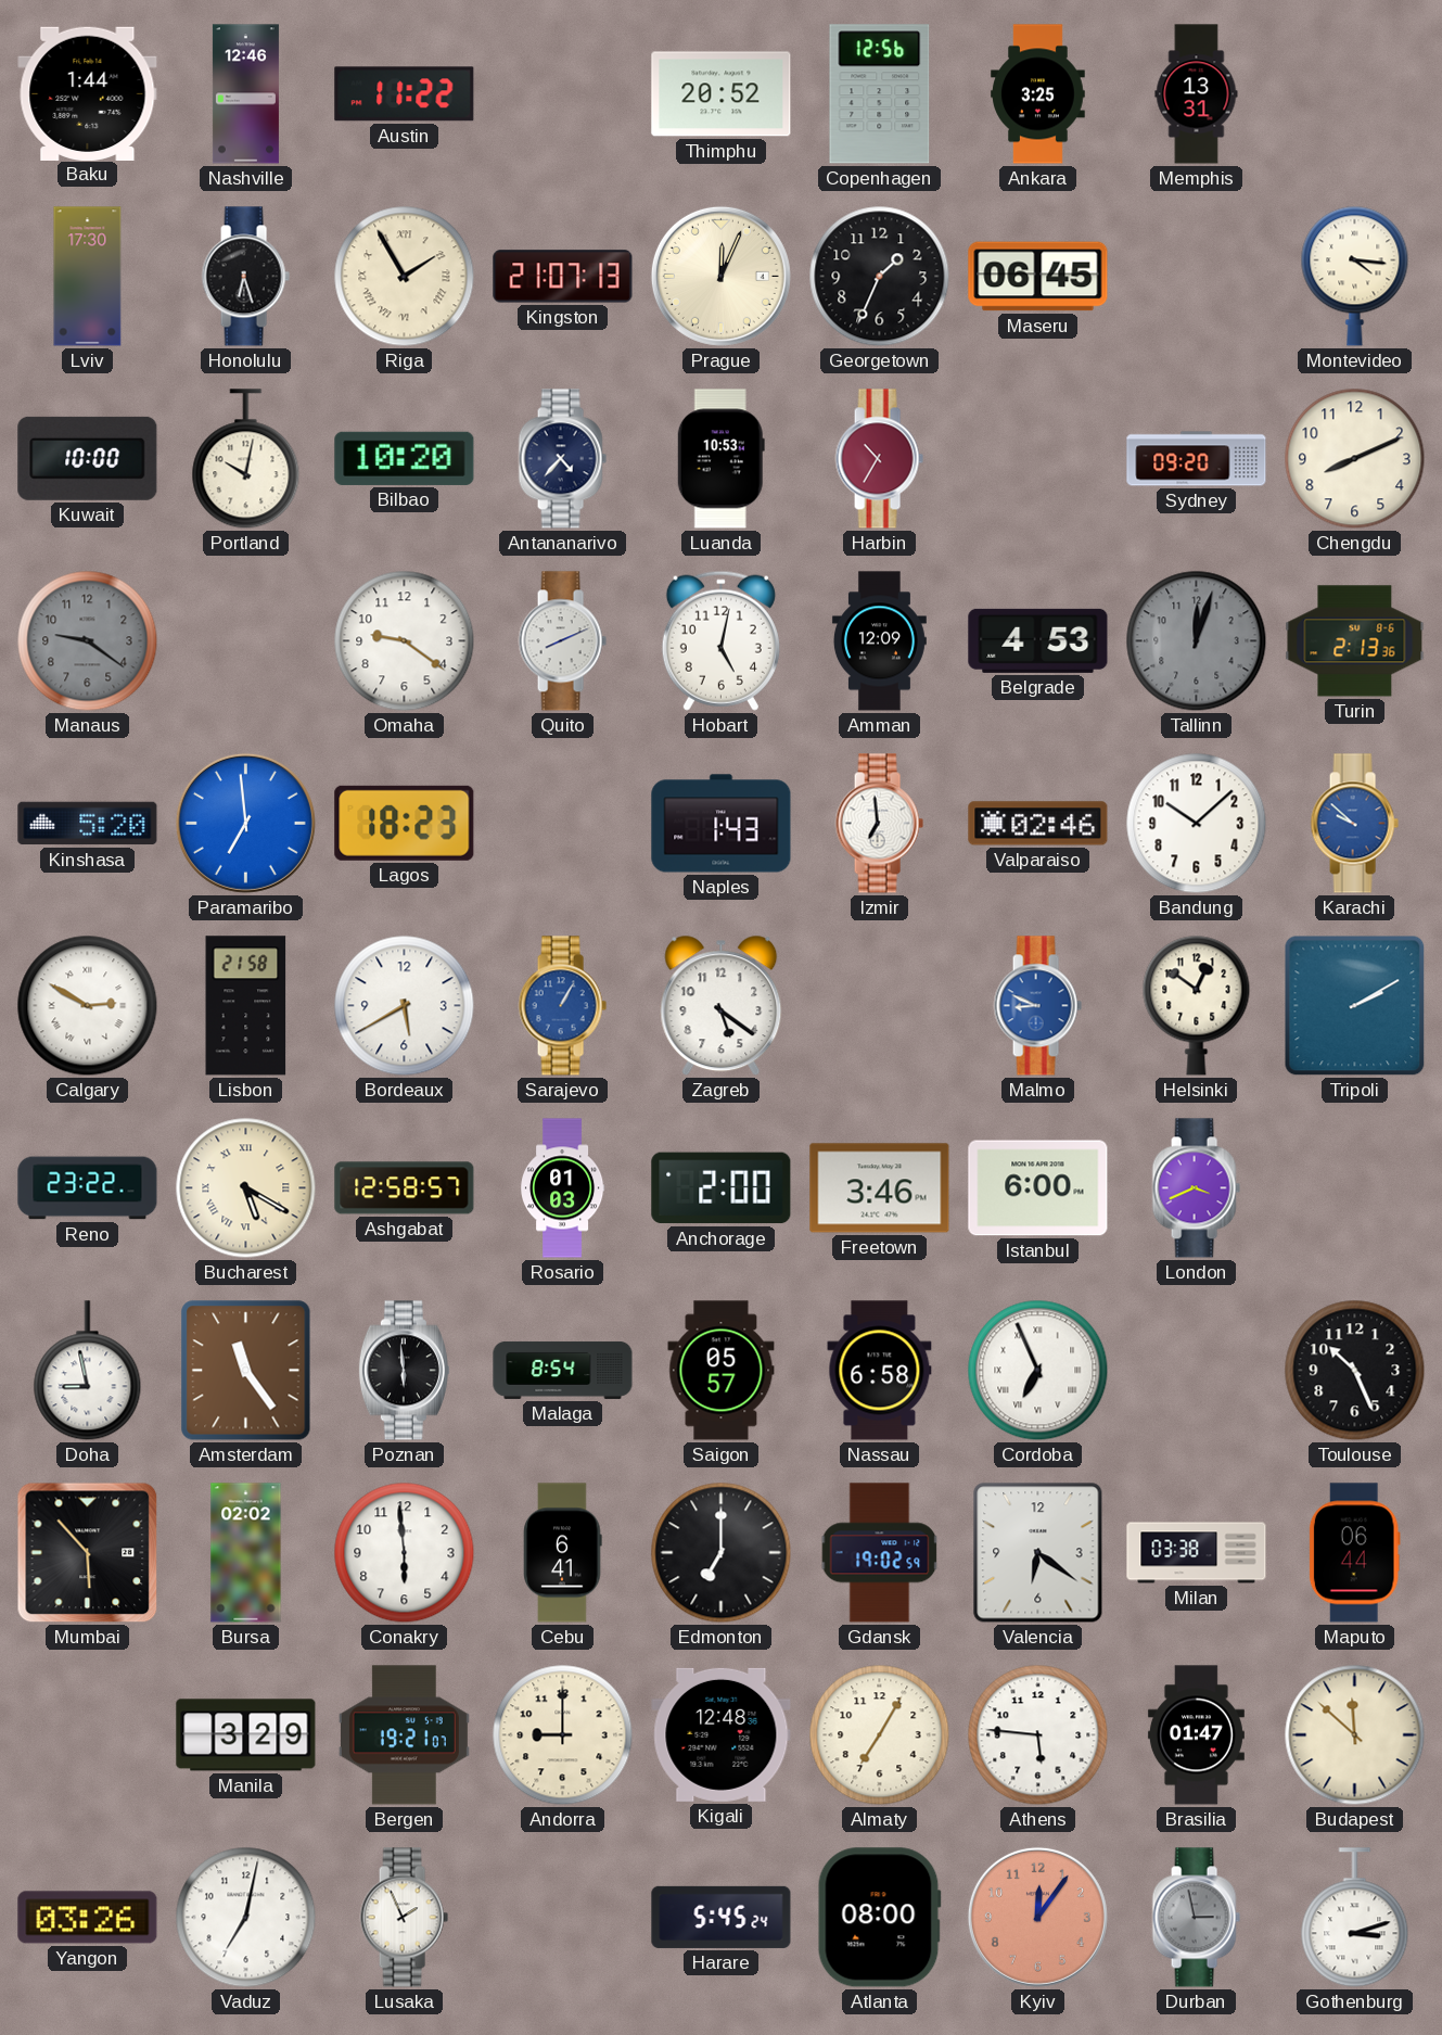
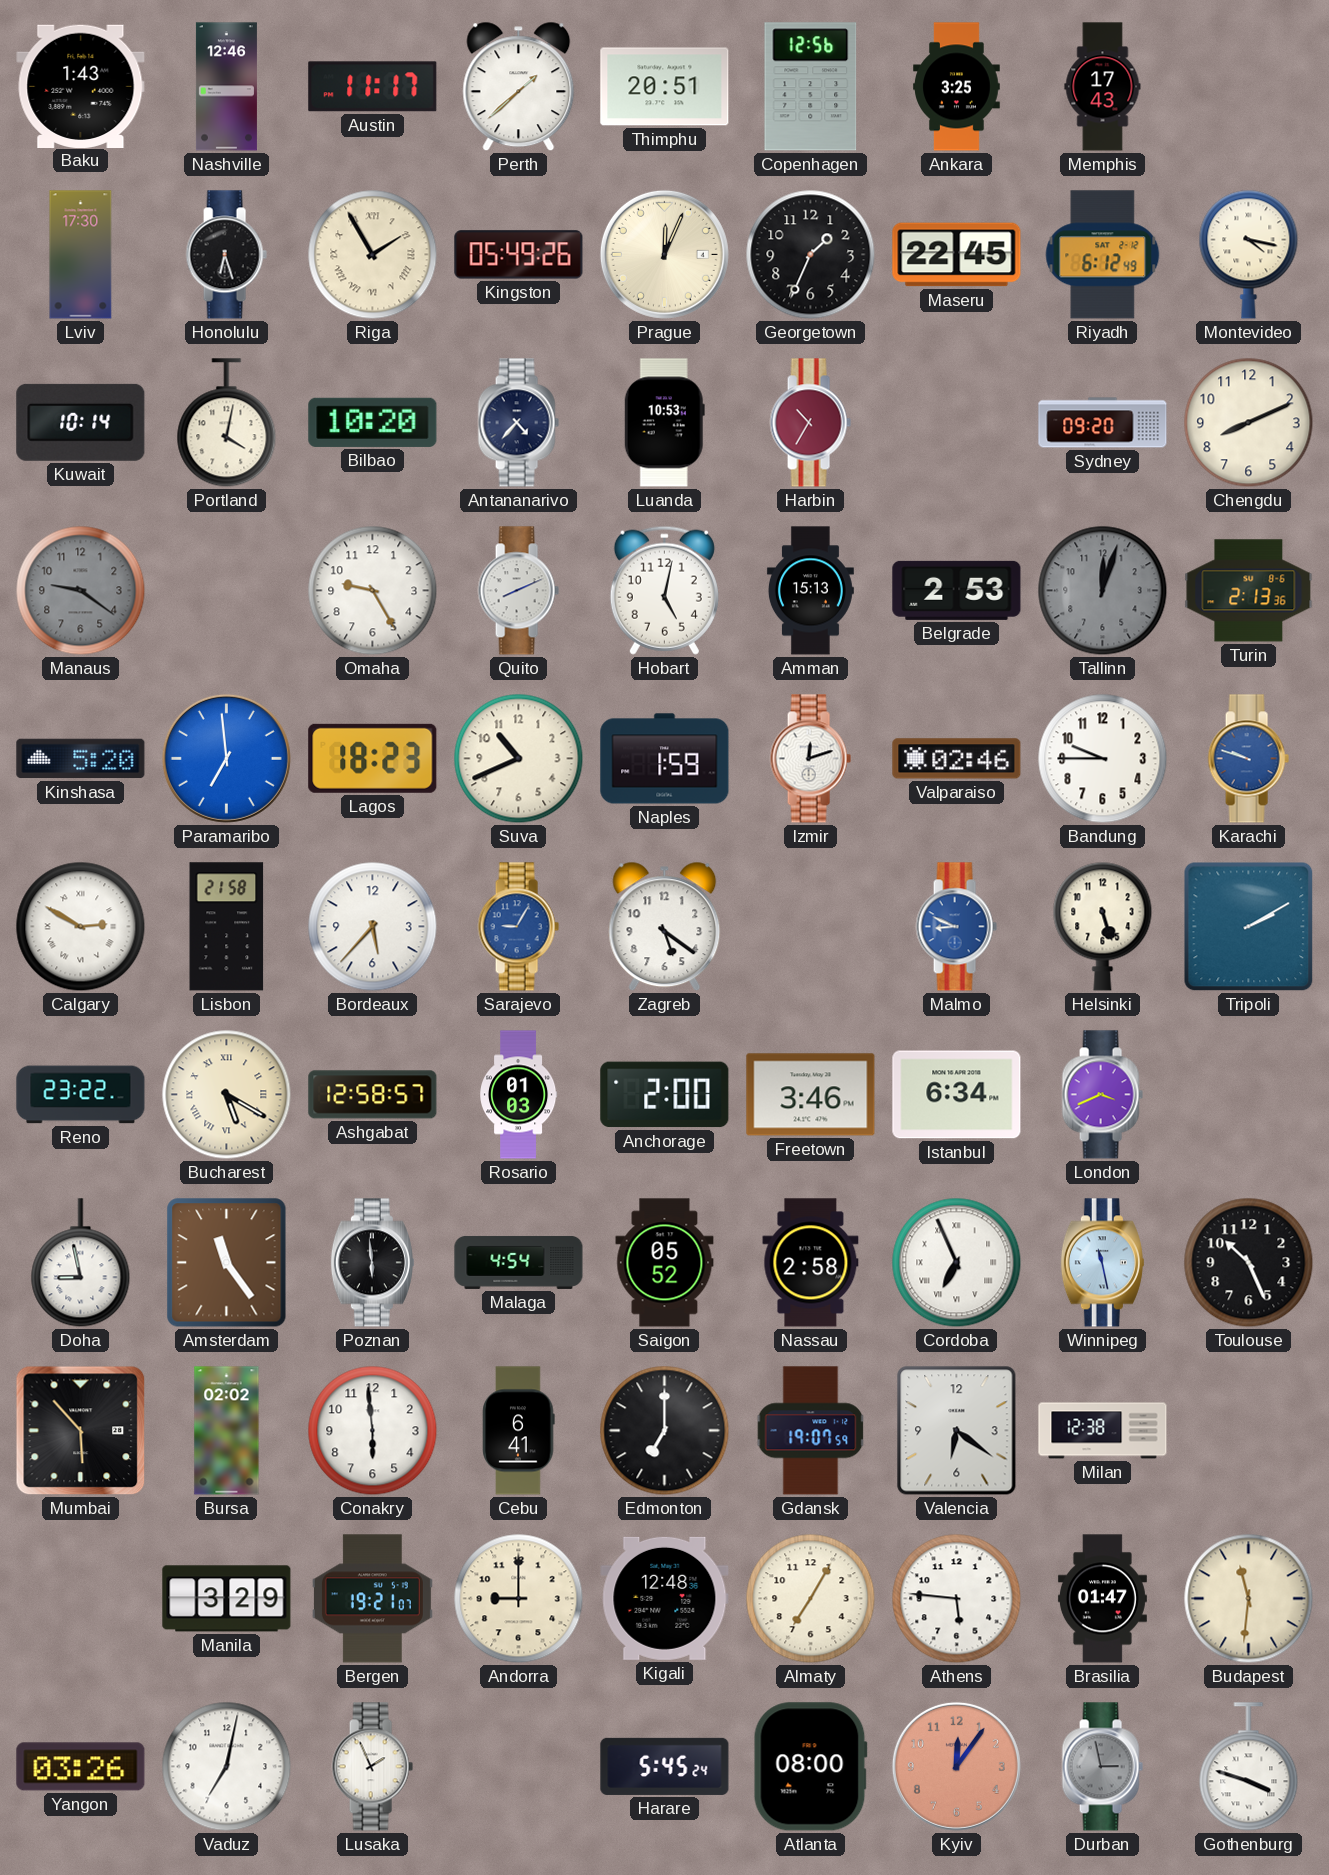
Baku: 1:44 -> 1:43
Austin: 11:22 -> 11:17
Perth: none -> 1:38
Thimphu: 20:52 -> 20:51
Memphis: 13:31 -> 17:43
Kingston: 21:07 -> 05:49
Maseru: 06:45 -> 22:45
Riyadh: none -> 6:12
Montevideo: 4:16 -> 4:17
Kuwait: 10:00 -> 10:14
Portland: 10:02 -> 4:02
Omaha: 9:21 -> 9:25
Amman: 12:09 -> 15:13
Belgrade: 4:53 -> 2:53
Suva: none -> 10:41
Naples: 1:43 -> 1:59
Izmir: 6:59 -> 12:12
Bandung: 10:08 -> 9:45
Karachi: 9:52 -> 9:48
Bordeaux: 5:40 -> 5:37
Sarajevo: 1:05 -> 9:05
Helsinki: 12:51 -> 5:27
Istanbul: 6:00 -> 6:34
Malaga: 8:54 -> 4:54
Saigon: 05:57 -> 05:52
Nassau: 6:58 -> 2:58
Winnipeg: none -> 11:28
Gdansk: 19:02 -> 19:07
Milan: 03:38 -> 12:38
Maputo: 06:44 -> none
Budapest: 11:52 -> 11:31
Gothenburg: 3:12 -> 3:48
